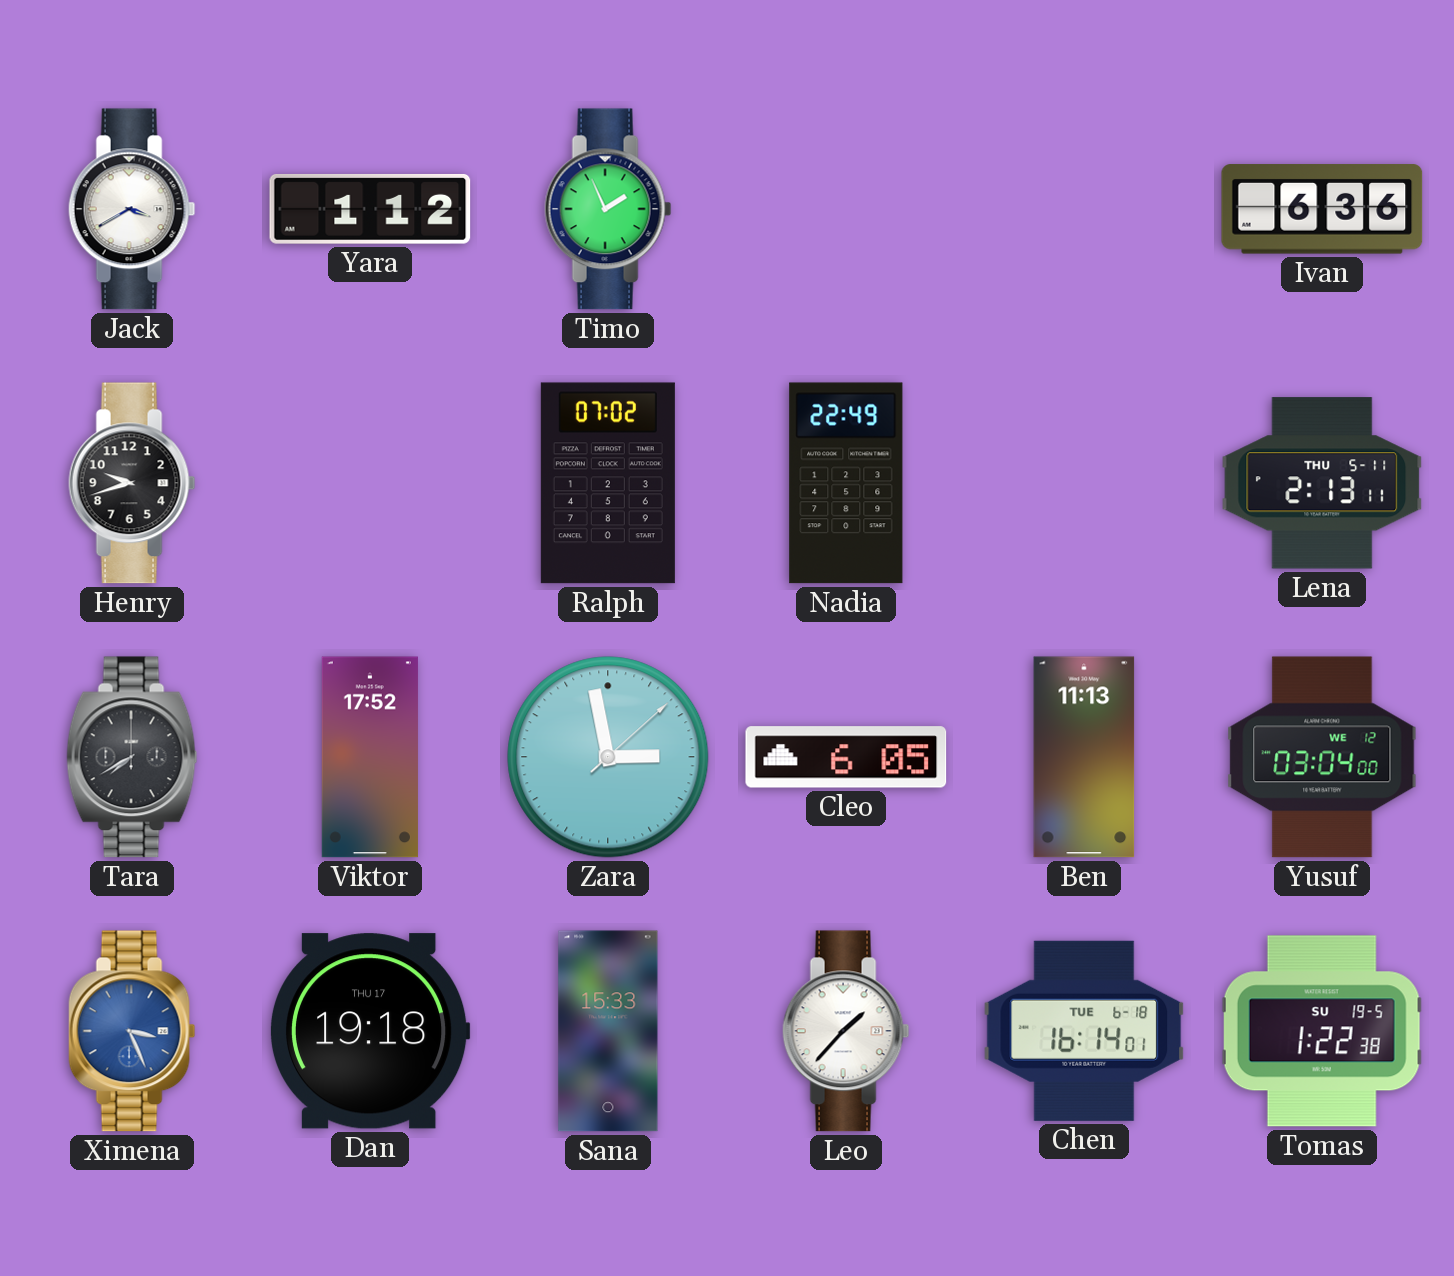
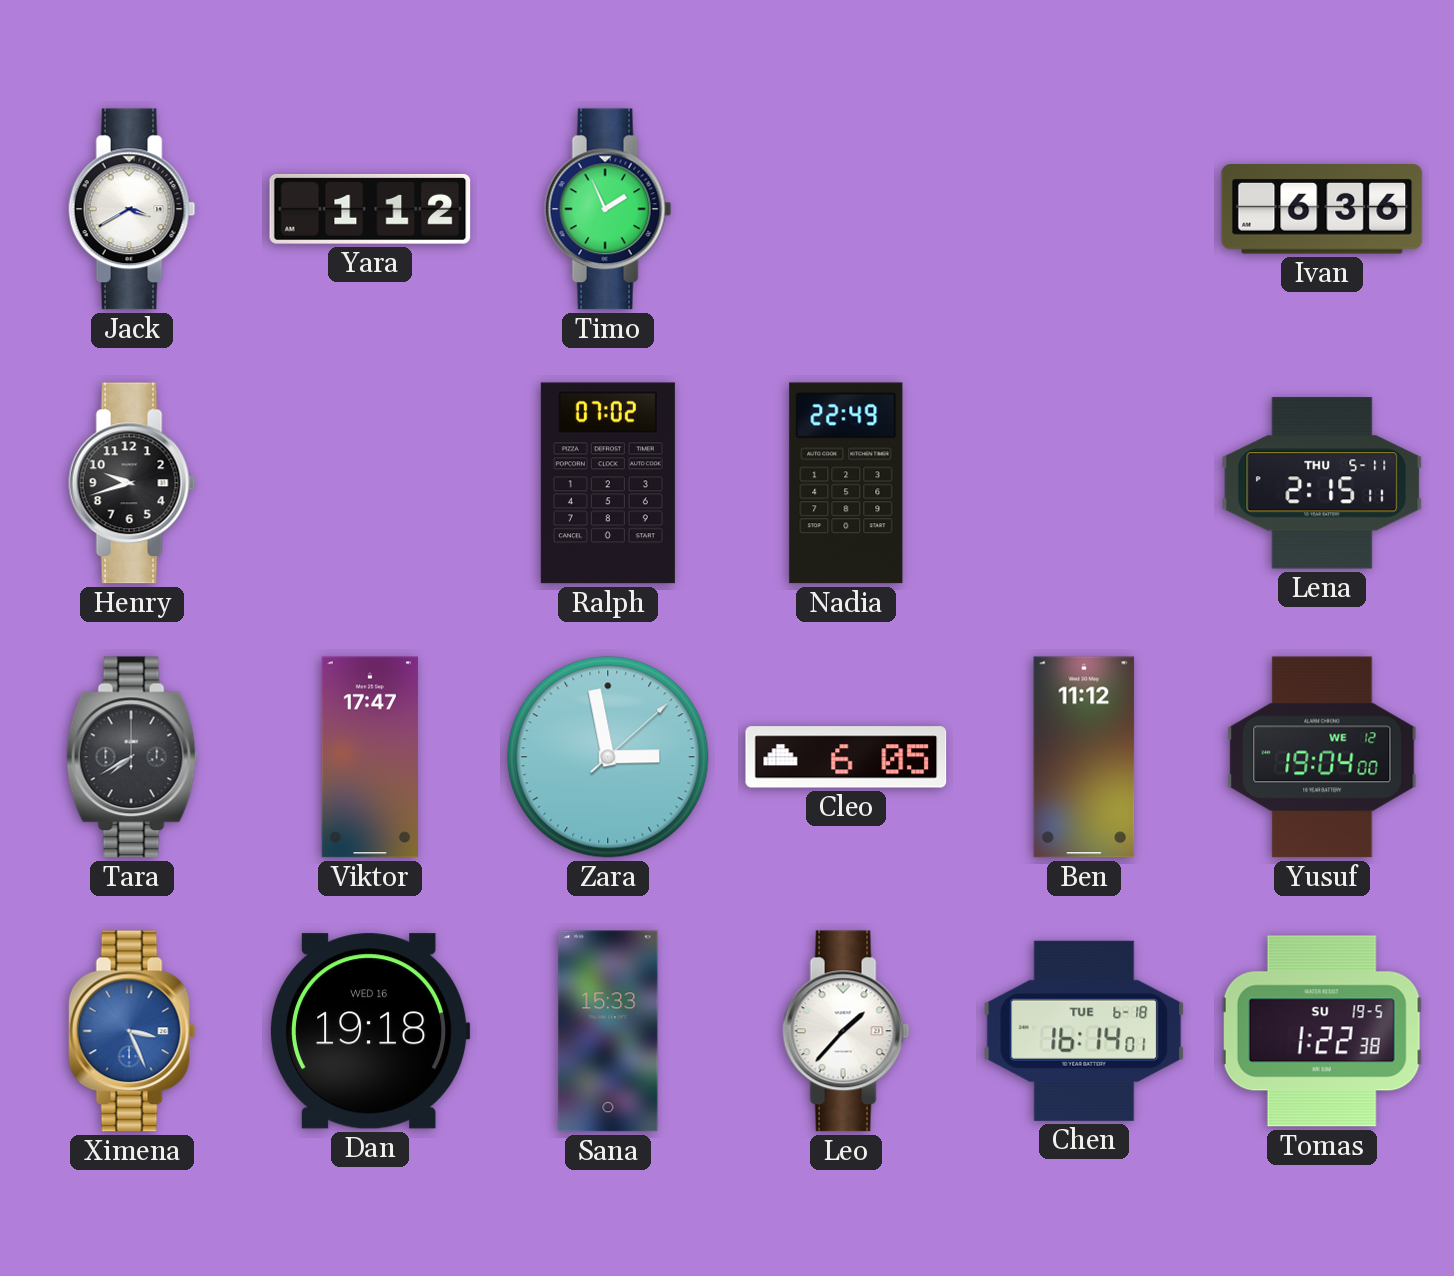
Lena: 2:13 -> 2:15
Viktor: 17:52 -> 17:47
Ben: 11:13 -> 11:12
Yusuf: 03:04 -> 19:04
Dan date: THU 17 -> WED 16
